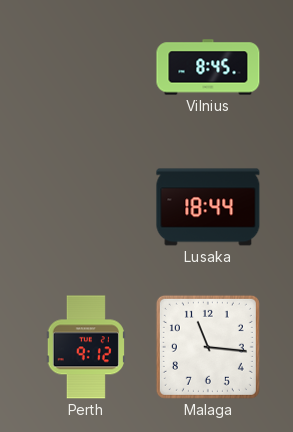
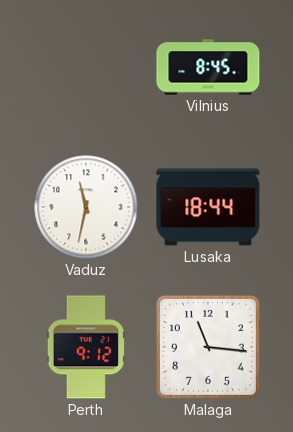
Vaduz: none -> 11:32
